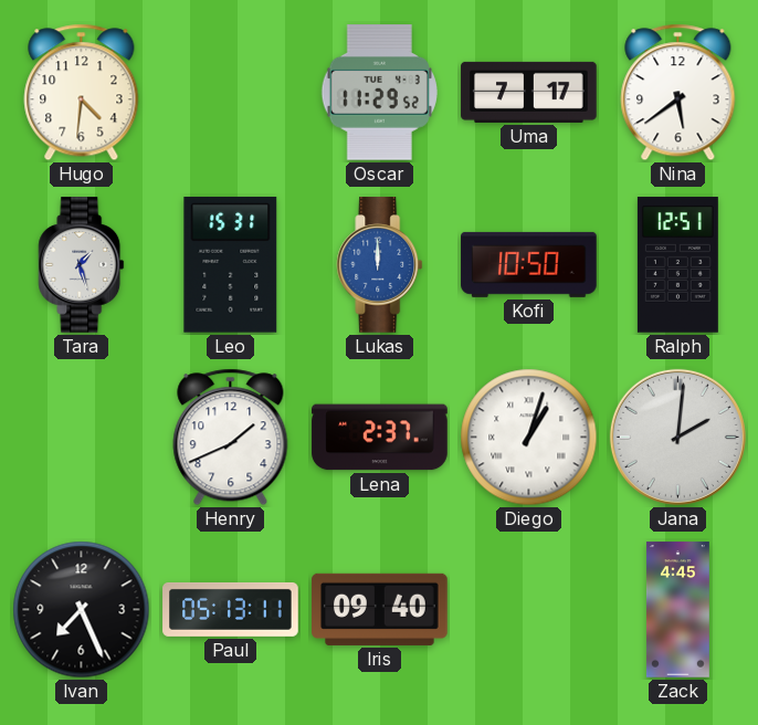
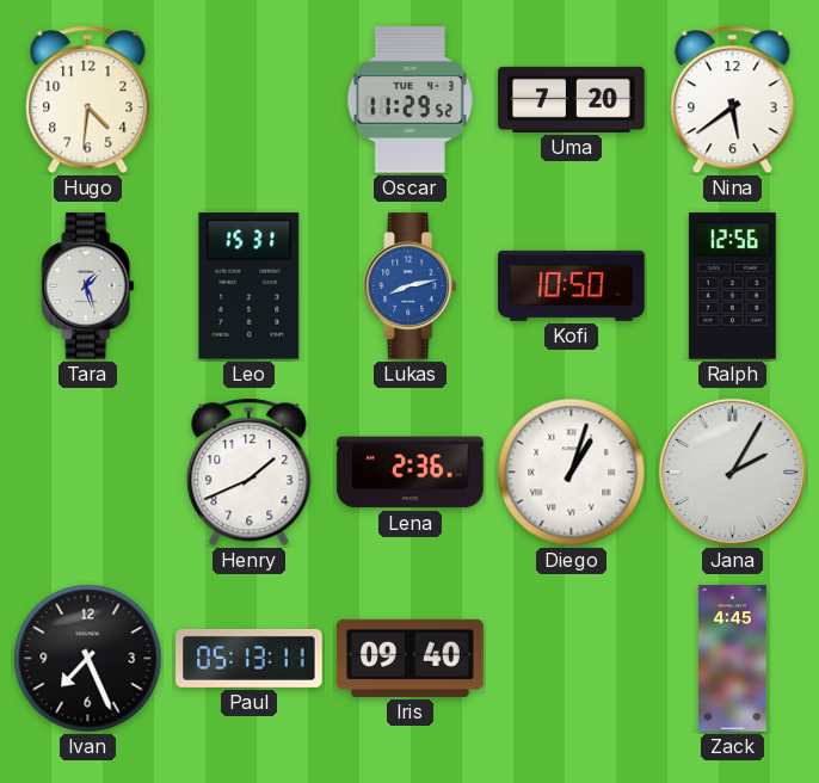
Uma: 7:17 -> 7:20
Lukas: 12:00 -> 8:13
Ralph: 12:51 -> 12:56
Lena: 2:37 -> 2:36
Jana: 2:01 -> 2:05
